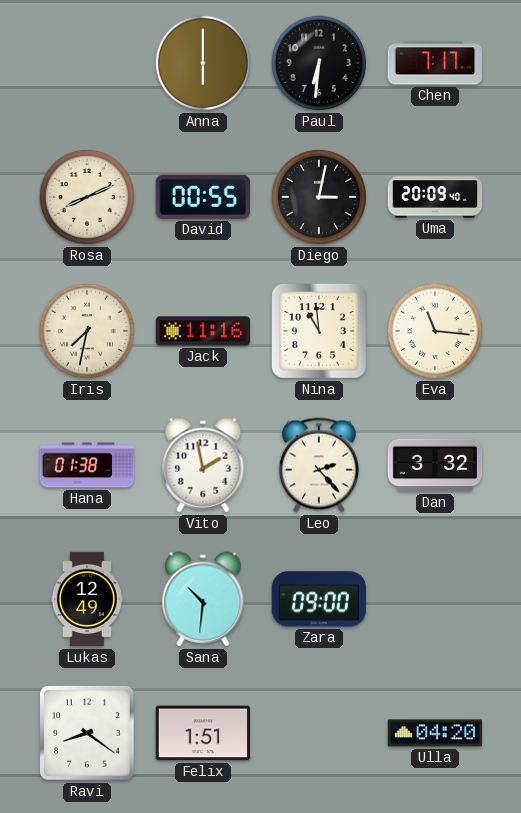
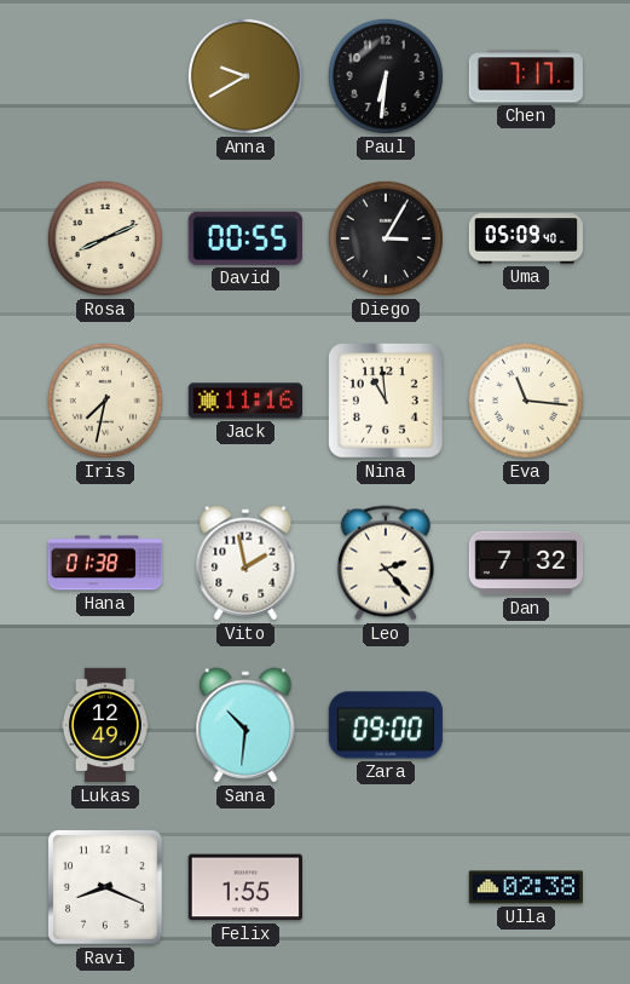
Anna: 6:00 -> 9:40
Diego: 3:02 -> 3:05
Uma: 20:09 -> 05:09
Dan: 3:32 -> 7:32
Ravi: 8:21 -> 8:19
Felix: 1:51 -> 1:55
Ulla: 04:20 -> 02:38
